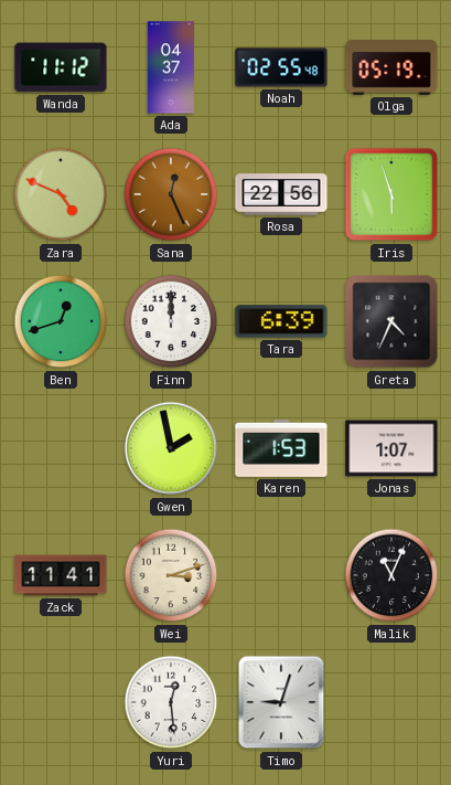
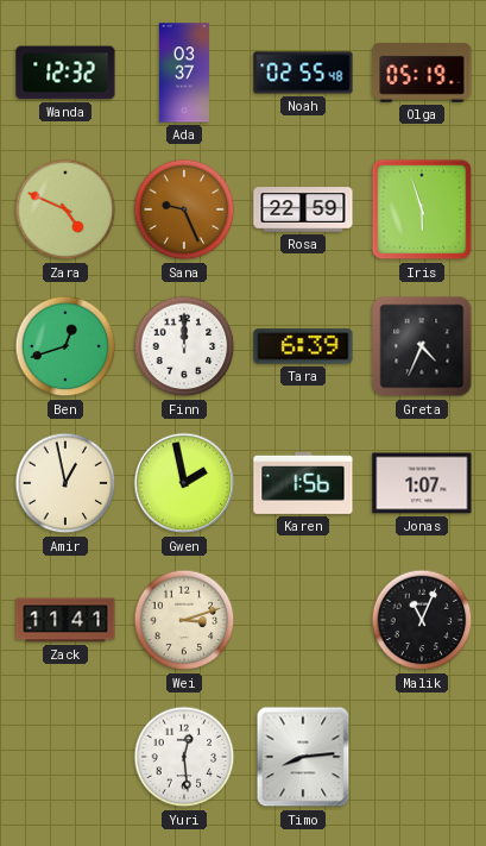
Wanda: 11:12 -> 12:32
Ada: 04:37 -> 03:37
Sana: 12:26 -> 9:26
Rosa: 22:56 -> 22:59
Amir: none -> 12:58
Karen: 1:53 -> 1:56
Timo: 9:03 -> 8:14
